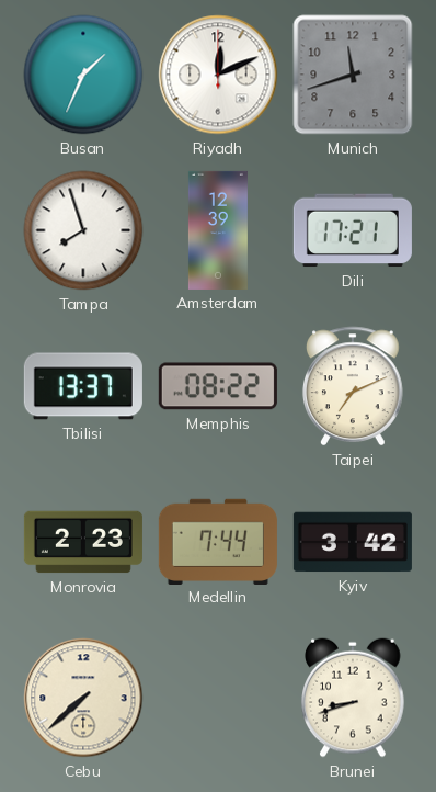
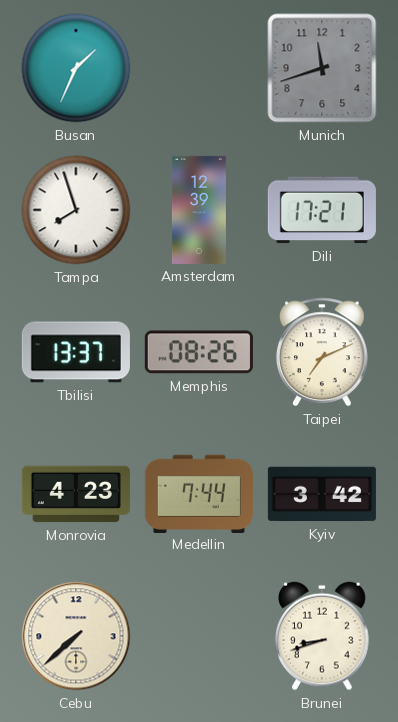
Riyadh: 12:11 -> none
Memphis: 08:22 -> 08:26
Monrovia: 2:23 -> 4:23
